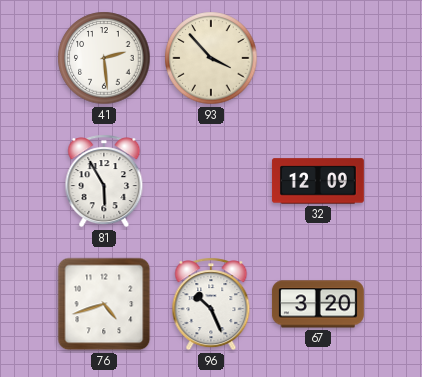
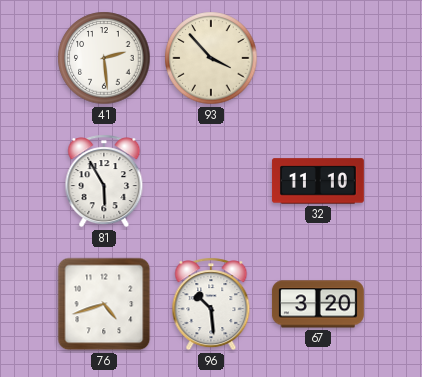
32: 12:09 -> 11:10
96: 10:26 -> 10:29
